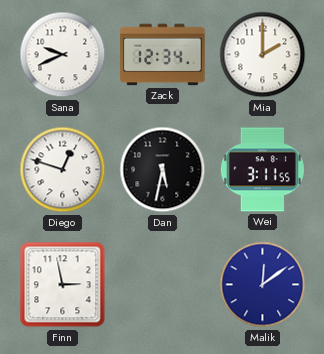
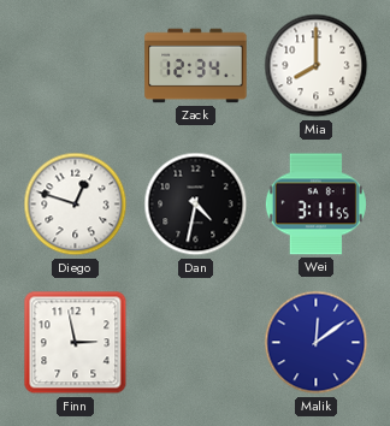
Sana: 9:41 -> none
Mia: 2:00 -> 8:00
Dan: 5:32 -> 4:32
